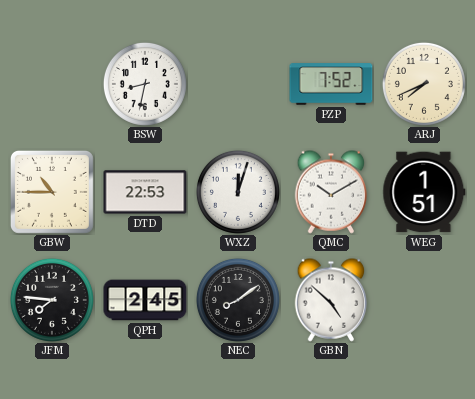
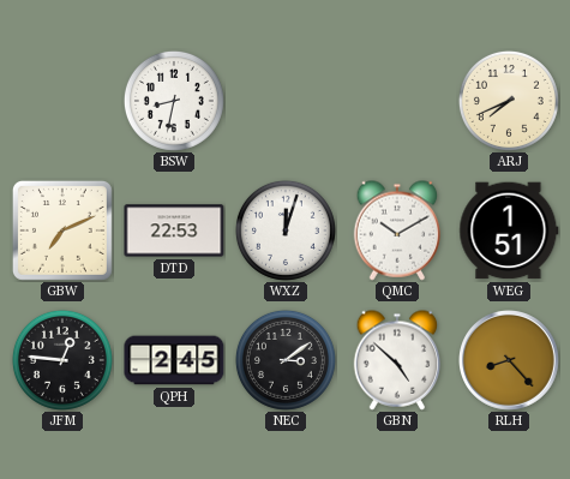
PZP: 7:52 -> none
GBW: 10:45 -> 7:11
JFM: 7:46 -> 12:46
NEC: 8:09 -> 3:09
RLH: none -> 8:23
